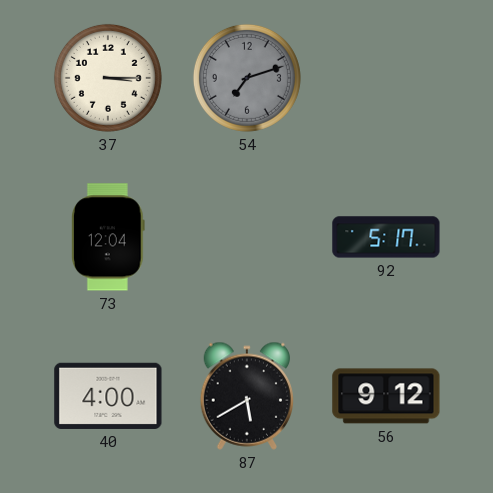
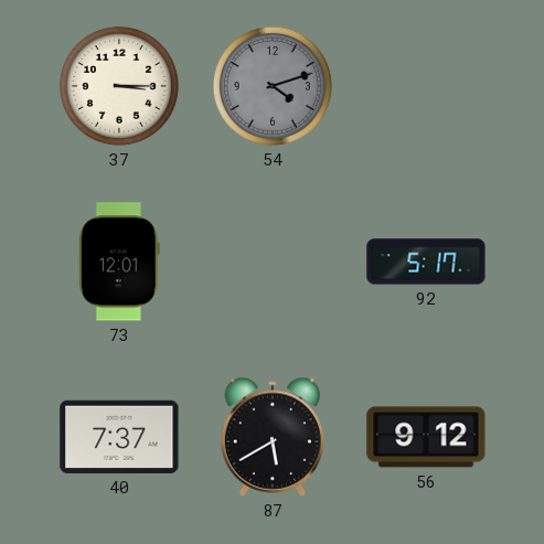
54: 7:12 -> 4:12
73: 12:04 -> 12:01
40: 4:00 -> 7:37
